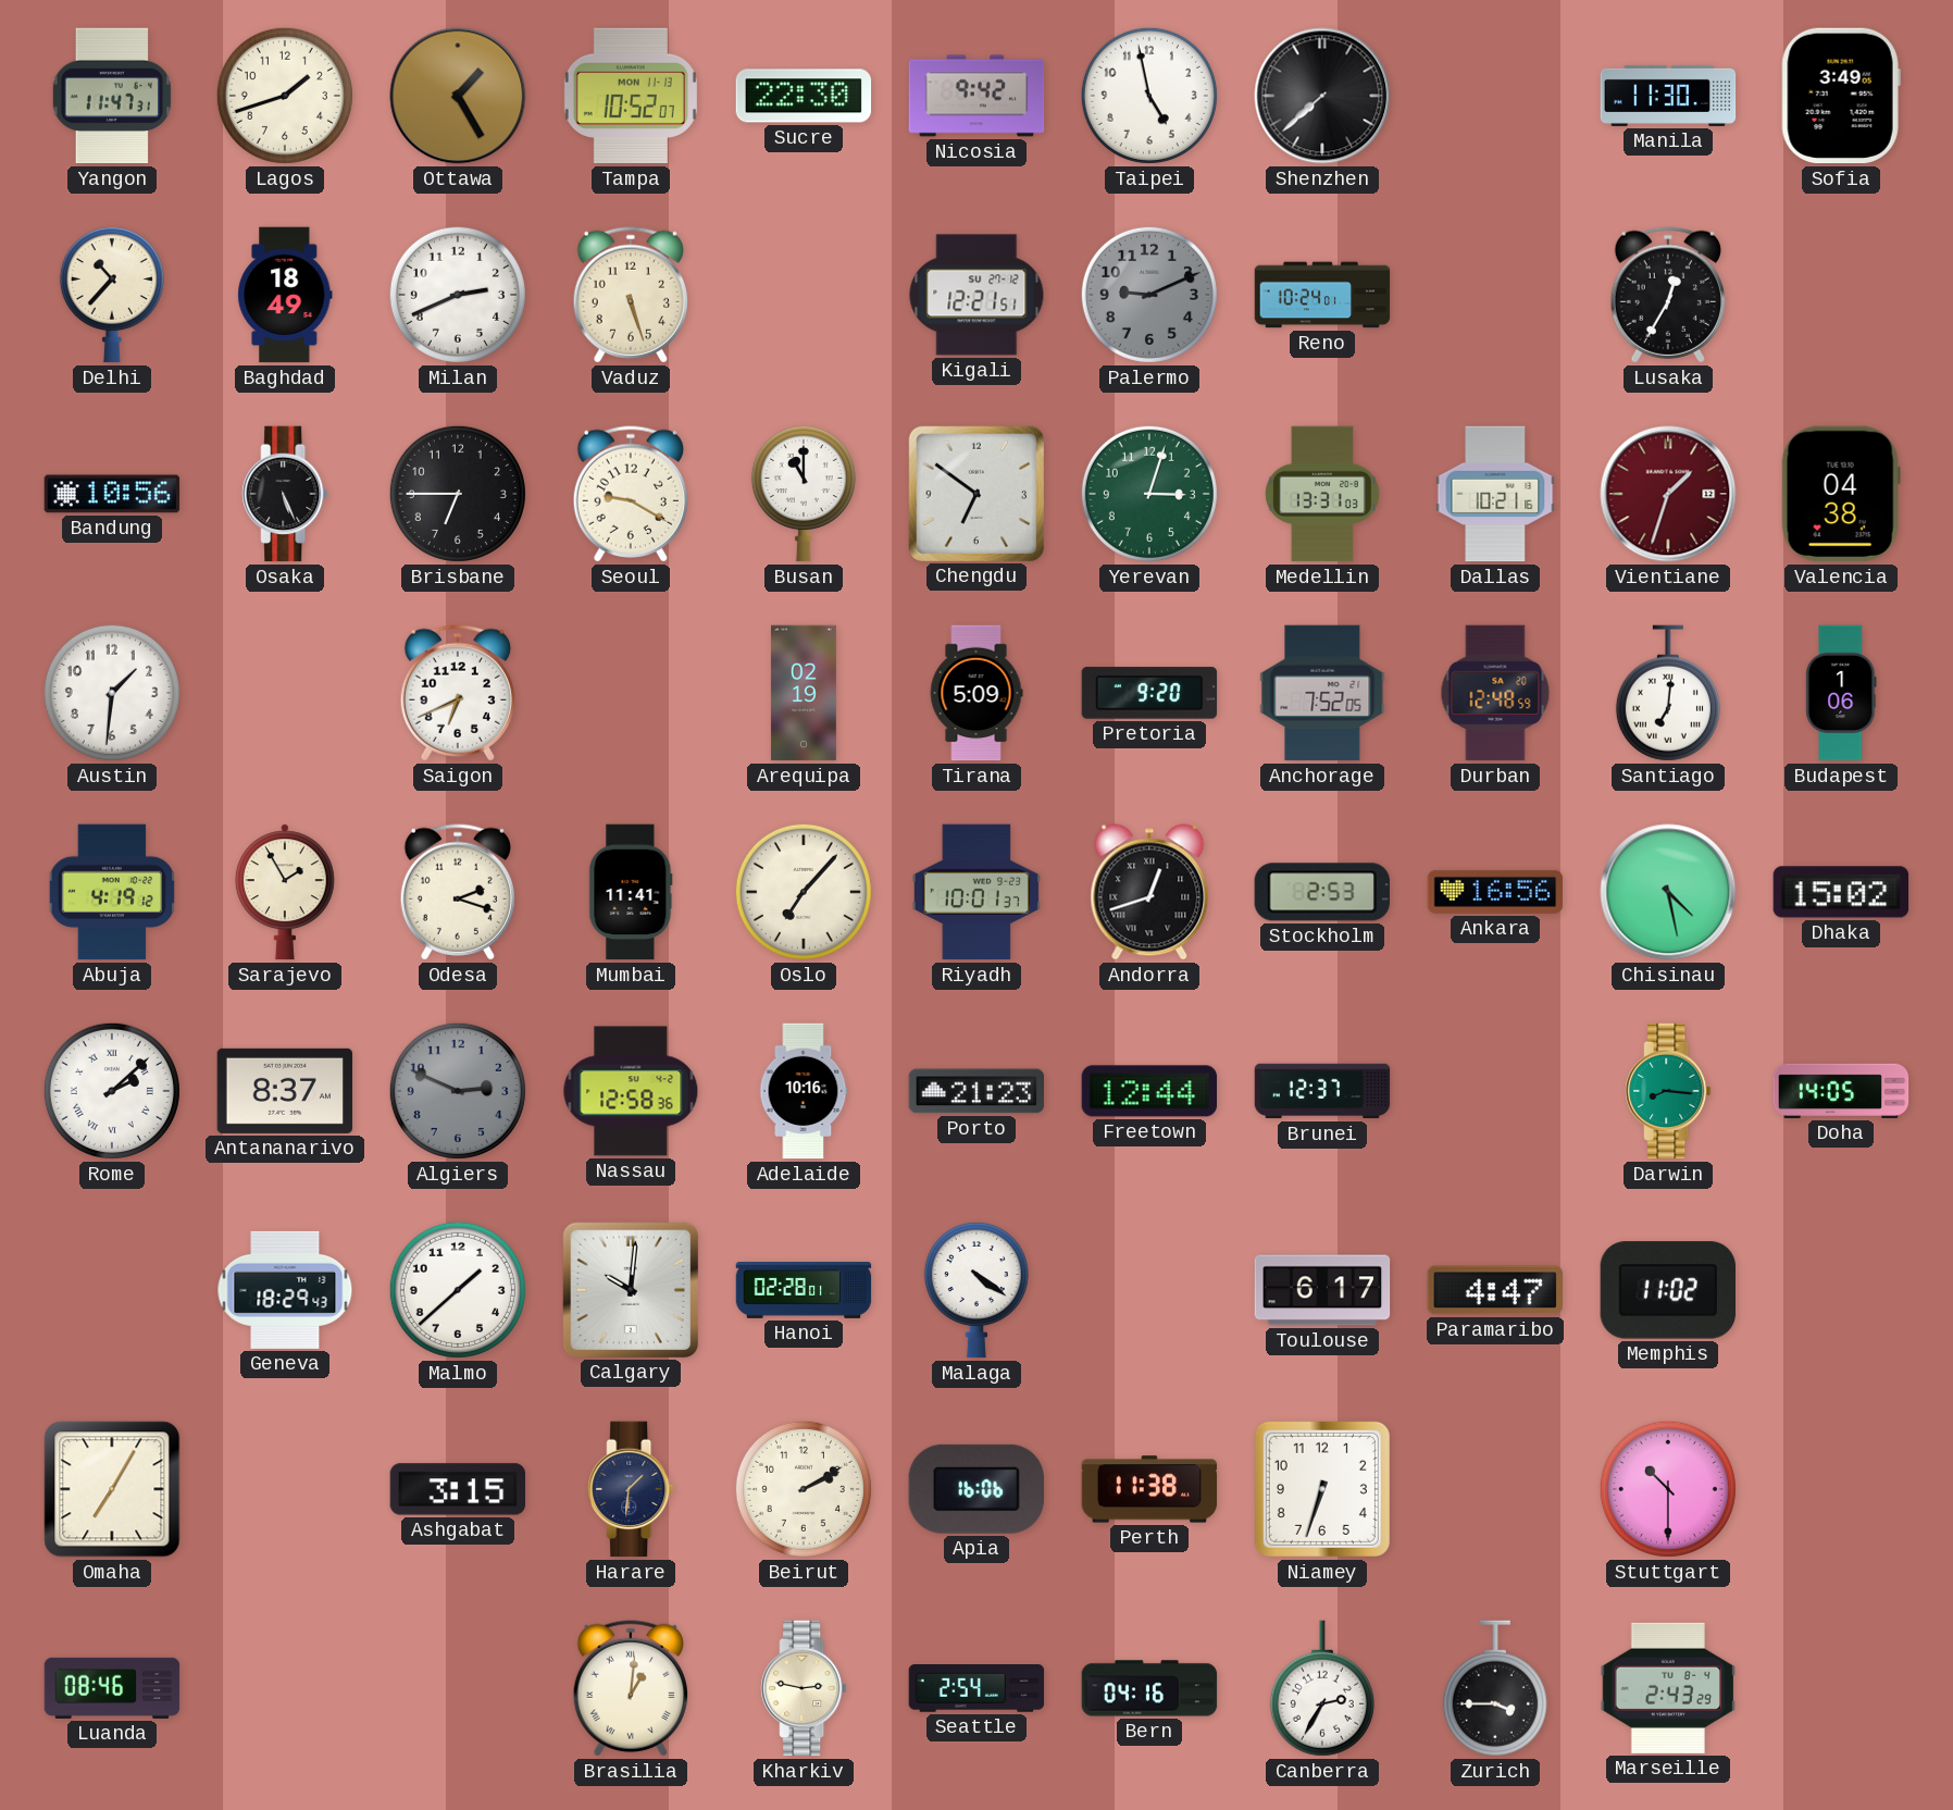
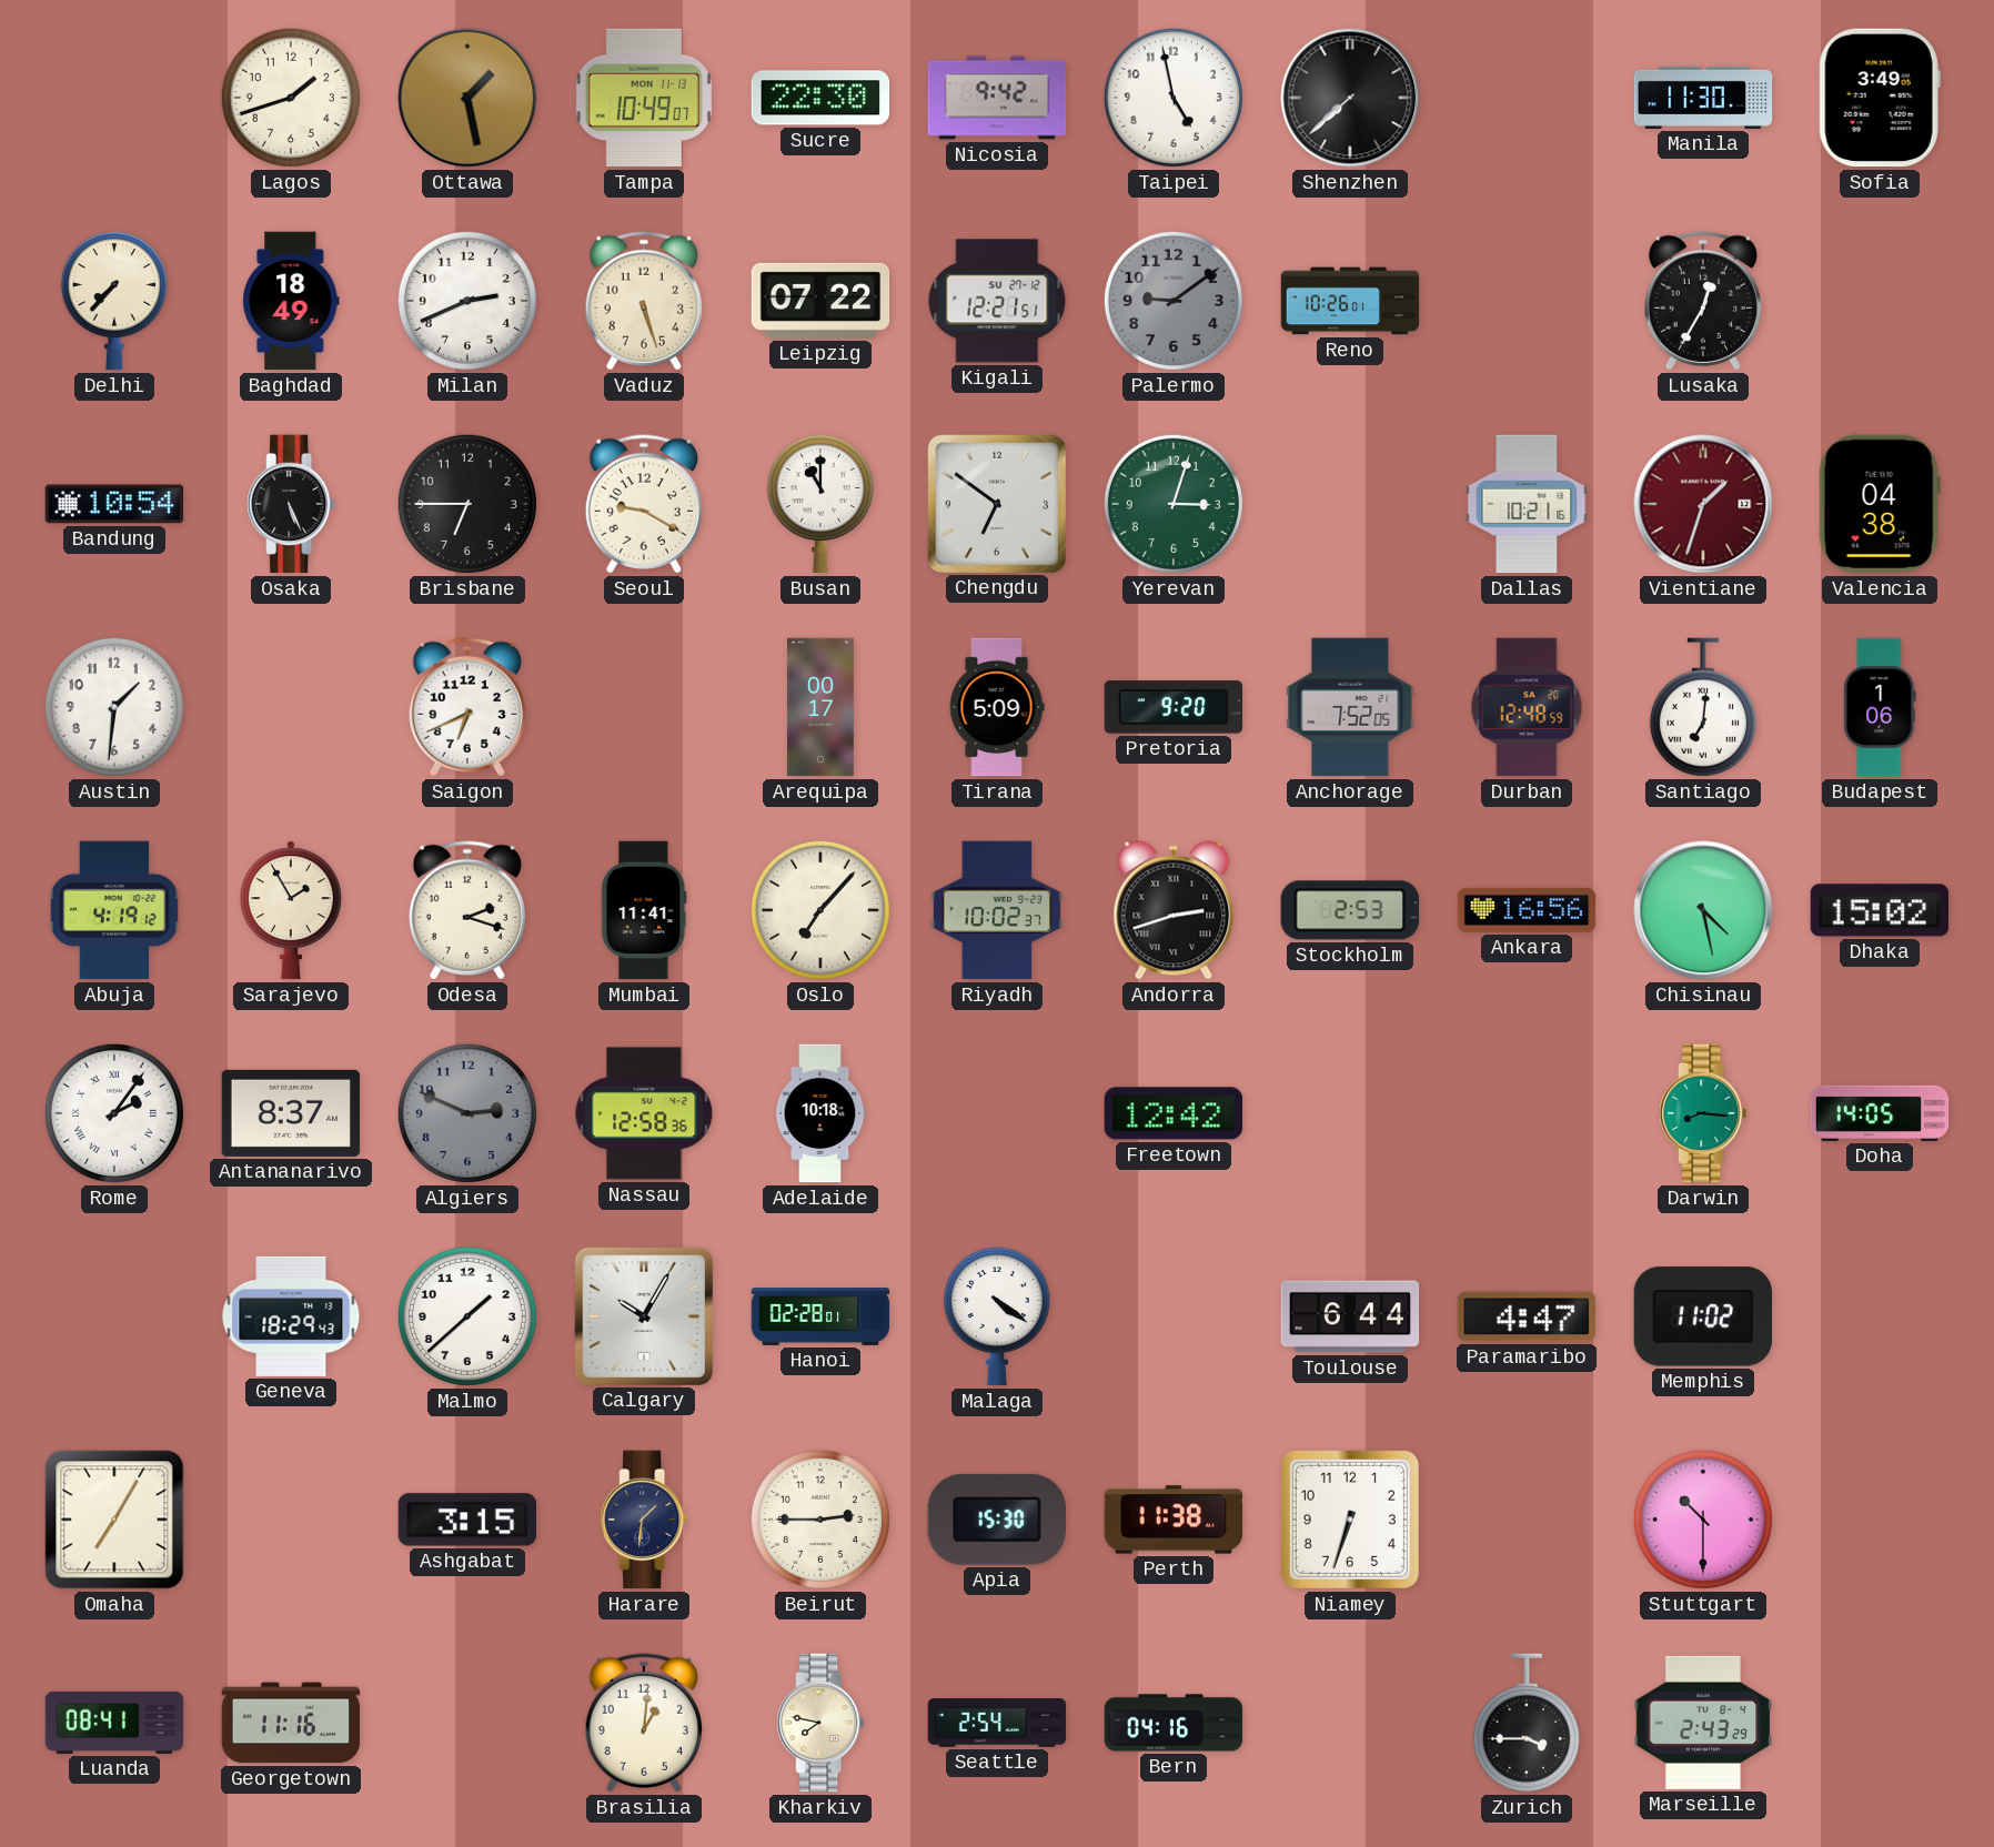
Yangon: 11:47 -> none
Ottawa: 1:25 -> 1:28
Tampa: 10:52 -> 10:49
Delhi: 10:37 -> 7:37
Leipzig: none -> 07:22
Palermo: 9:11 -> 9:09
Reno: 10:24 -> 10:26
Bandung: 10:56 -> 10:54
Medellin: 13:31 -> none
Arequipa: 02:19 -> 00:17
Riyadh: 10:01 -> 10:02
Andorra: 12:42 -> 2:42
Rome: 2:08 -> 2:06
Adelaide: 10:16 -> 10:18
Porto: 21:23 -> none
Freetown: 12:44 -> 12:42
Brunei: 12:37 -> none
Calgary: 10:01 -> 10:05
Toulouse: 6:17 -> 6:44
Beirut: 2:10 -> 2:45
Apia: 16:06 -> 15:30
Luanda: 08:46 -> 08:41
Georgetown: none -> 11:16
Brasilia numerals: Roman -> Arabic
Kharkiv: 2:47 -> 7:47
Canberra: 2:35 -> none
